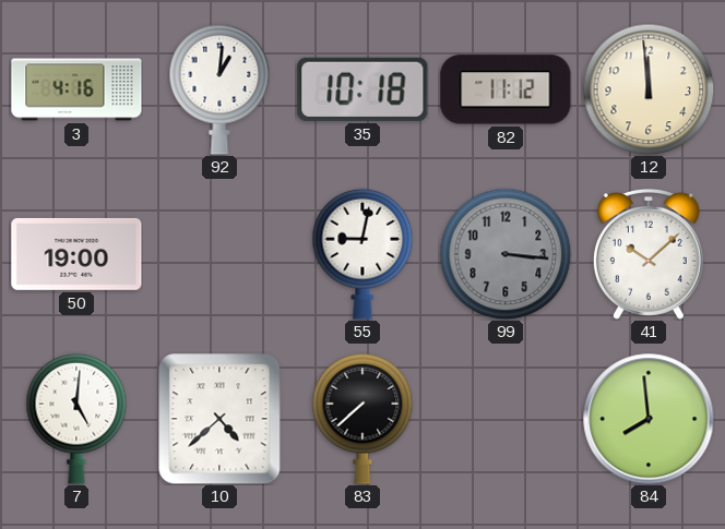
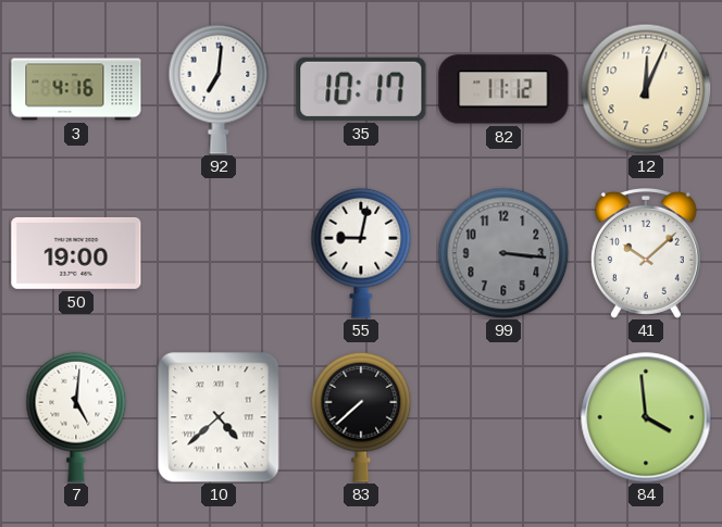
92: 1:01 -> 7:01
35: 10:18 -> 10:17
12: 11:59 -> 12:04
84: 7:59 -> 3:59
